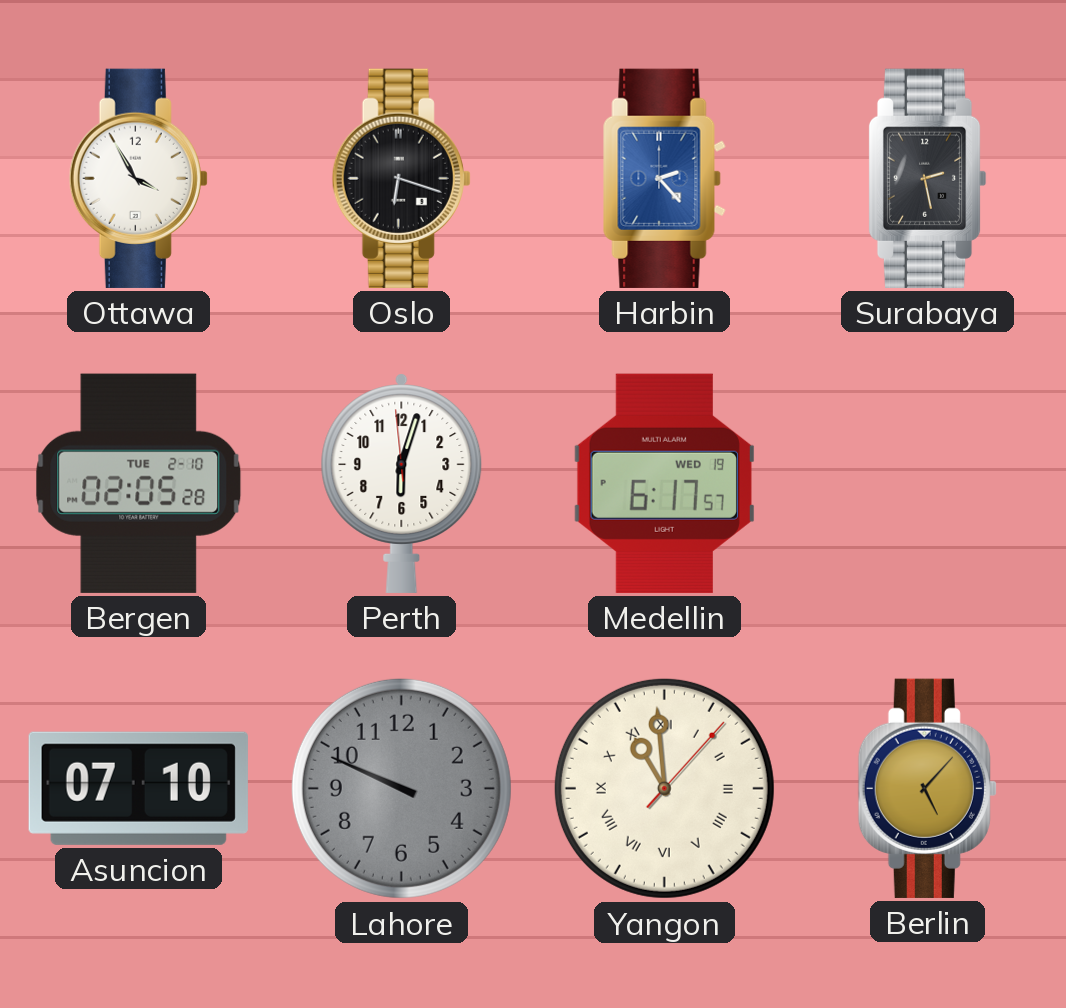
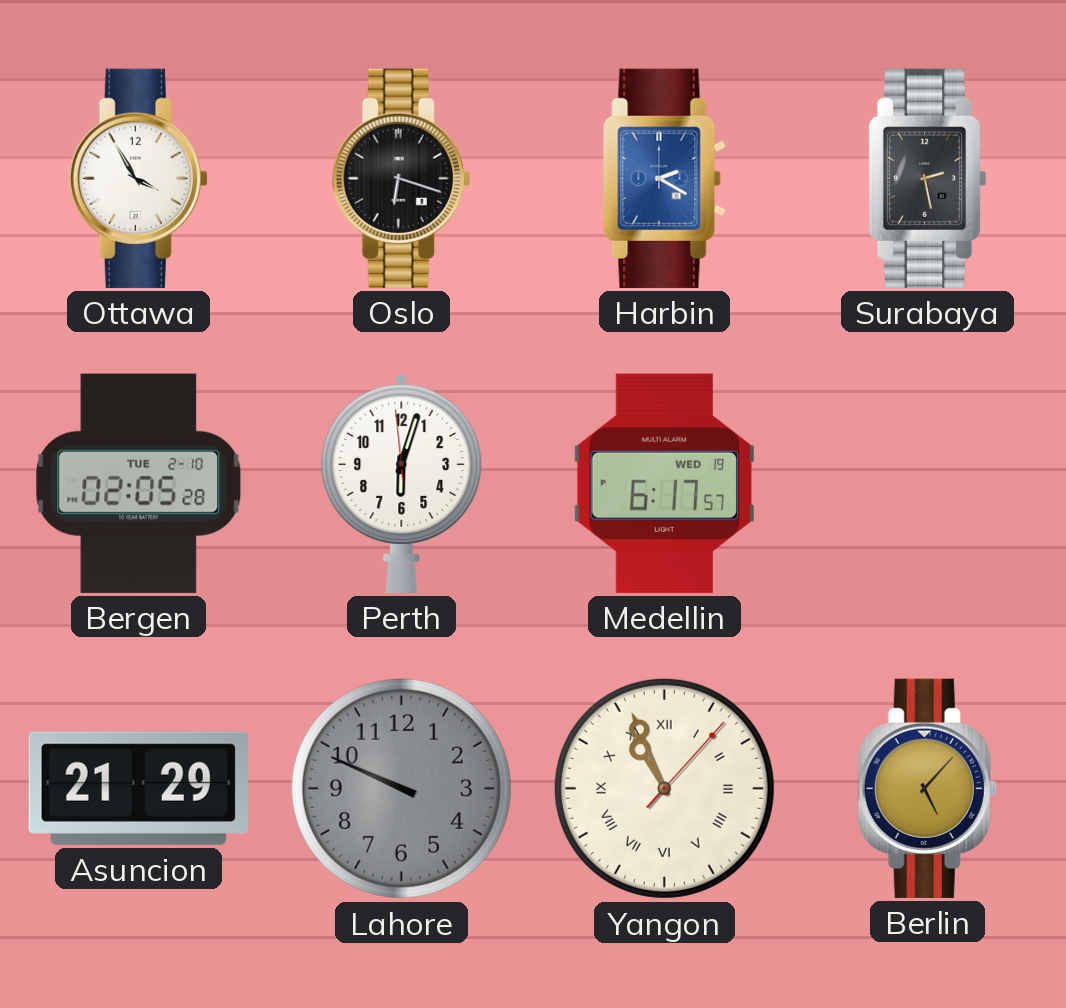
Harbin: 2:23 -> 2:20
Asuncion: 07:10 -> 21:29
Yangon: 10:59 -> 10:56
